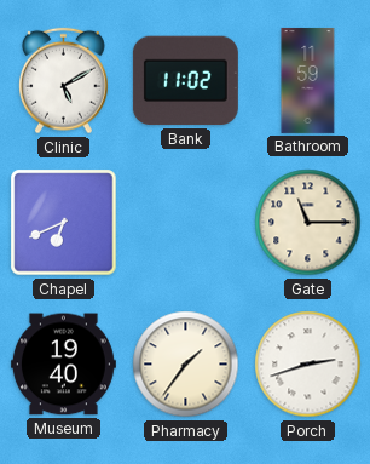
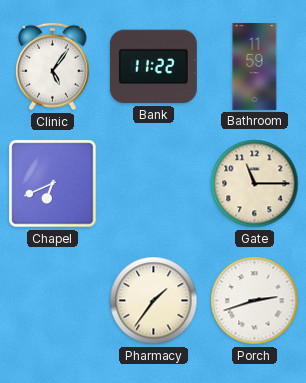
Clinic: 5:10 -> 5:06
Bank: 11:02 -> 11:22
Museum: 19:40 -> none
